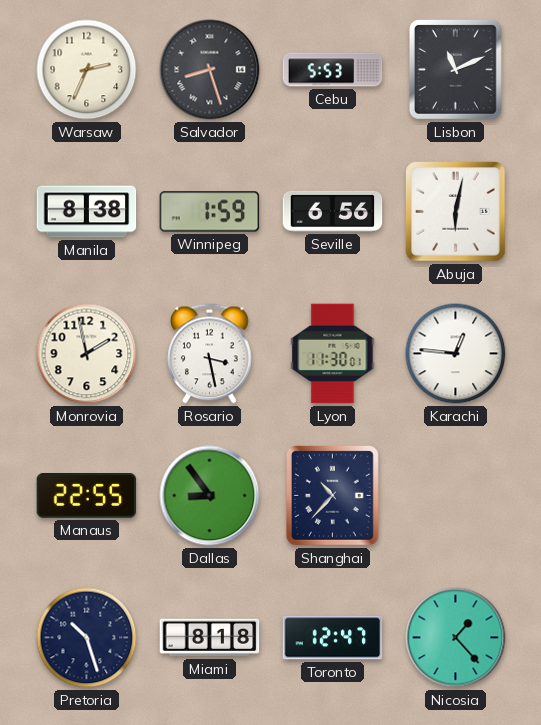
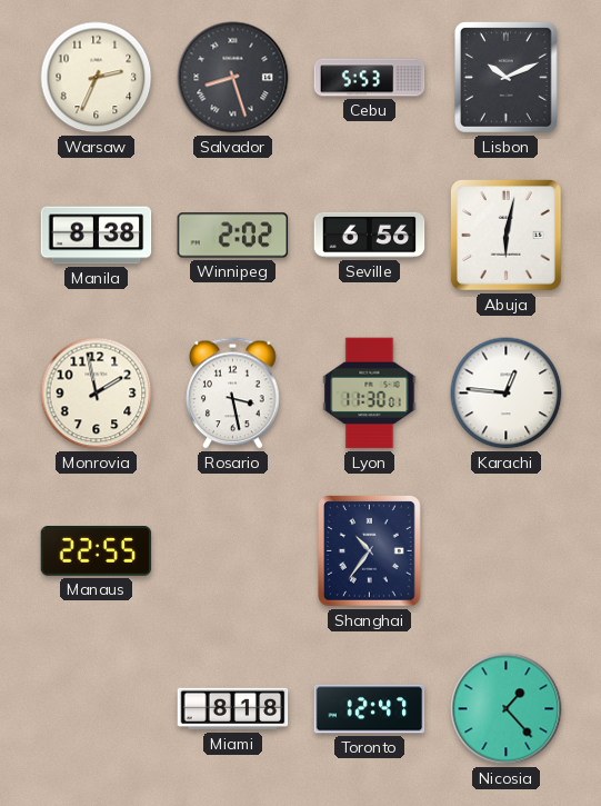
Lisbon: 11:11 -> 10:11
Winnipeg: 1:59 -> 2:02
Dallas: 8:54 -> none
Shanghai: 10:37 -> 10:36
Pretoria: 10:27 -> none
